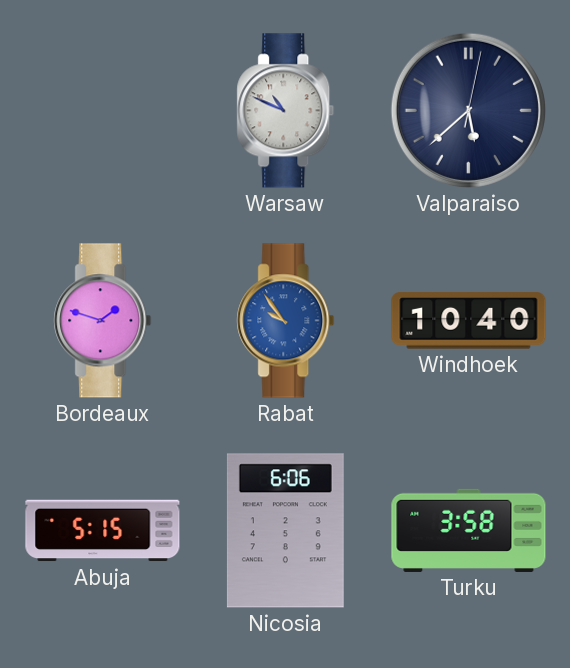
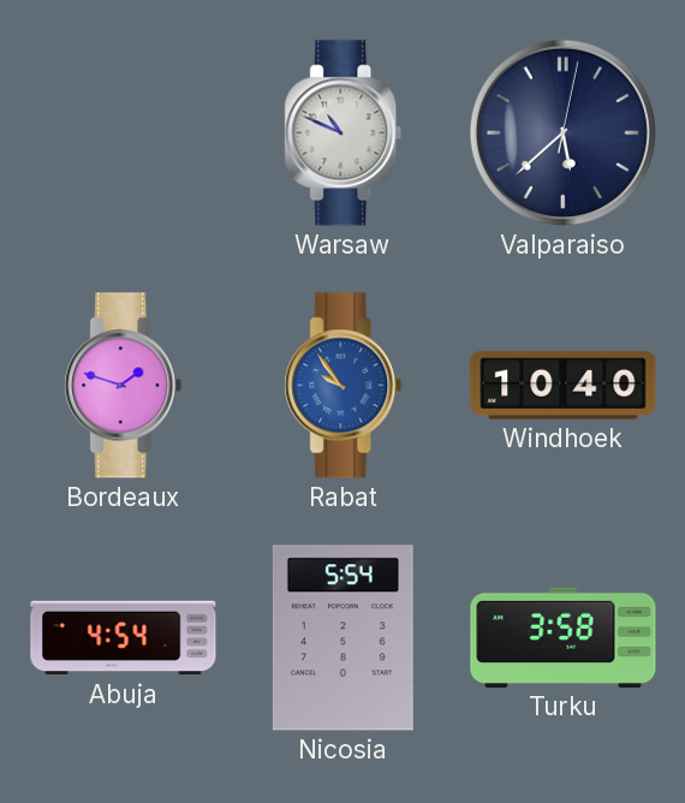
Abuja: 5:15 -> 4:54
Nicosia: 6:06 -> 5:54
